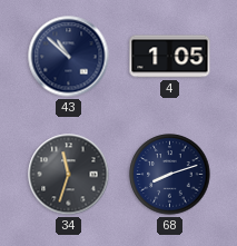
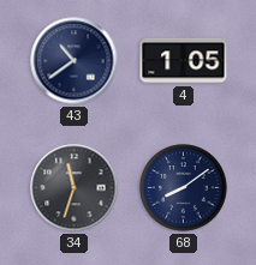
43: 10:52 -> 10:39
68: 8:12 -> 8:09
